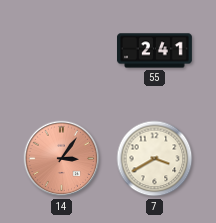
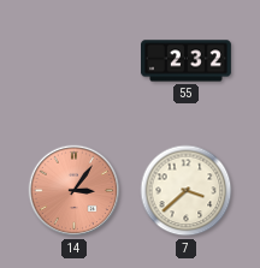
55: 2:41 -> 2:32
7: 3:40 -> 3:38
